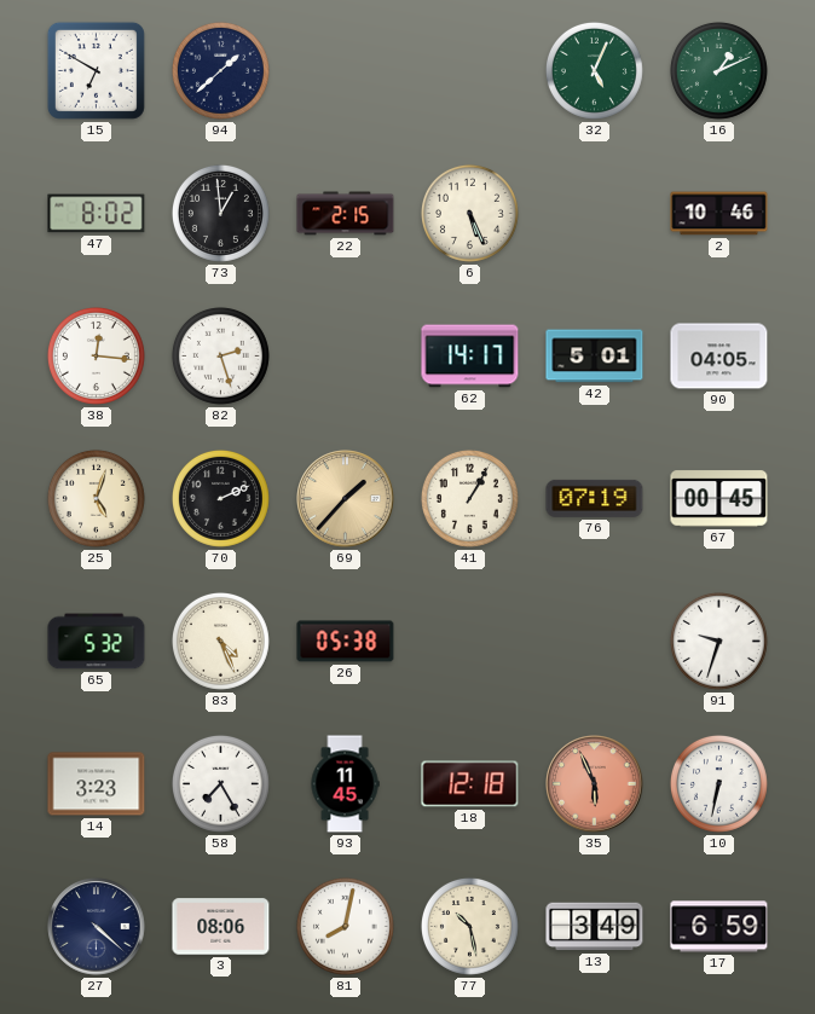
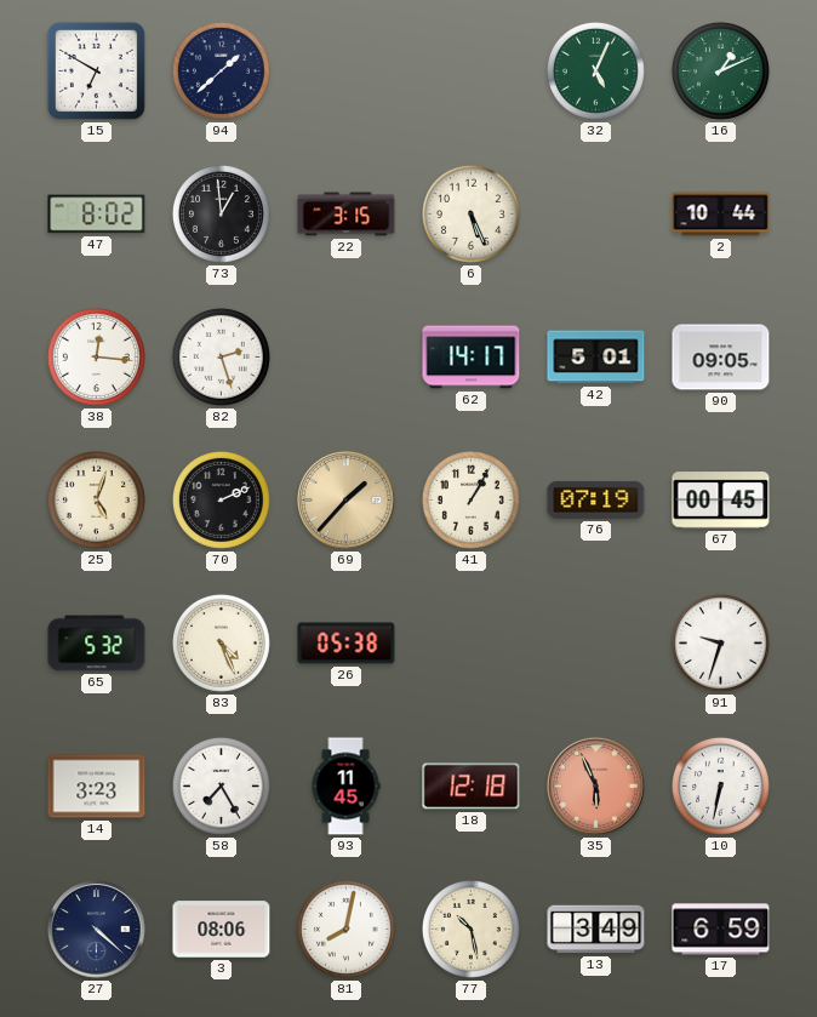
22: 2:15 -> 3:15
2: 10:46 -> 10:44
90: 04:05 -> 09:05
